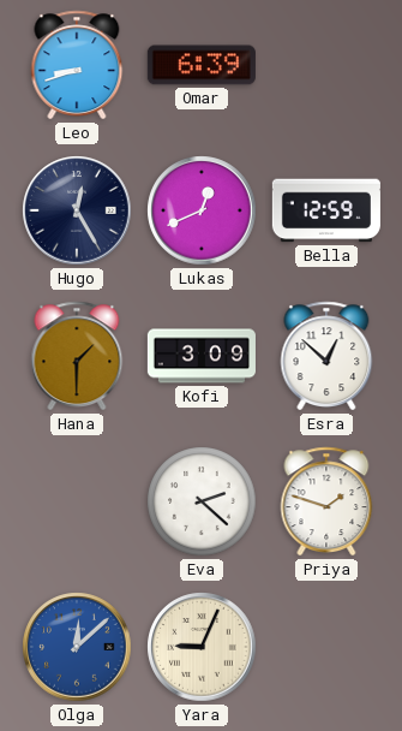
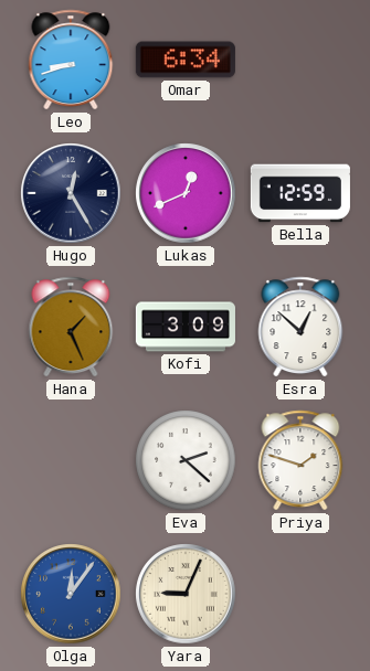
Omar: 6:39 -> 6:34
Hana: 1:30 -> 1:26
Olga: 12:08 -> 12:06
